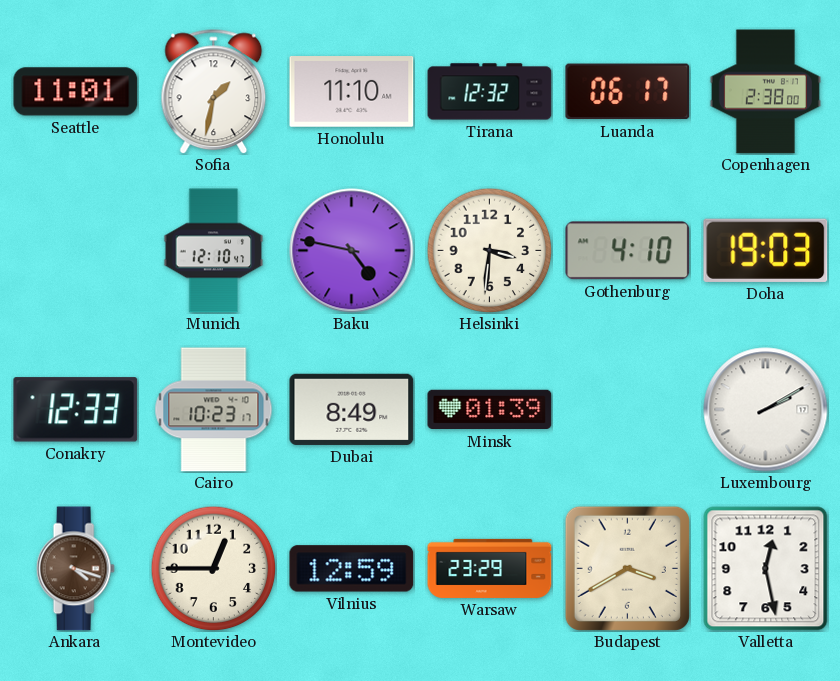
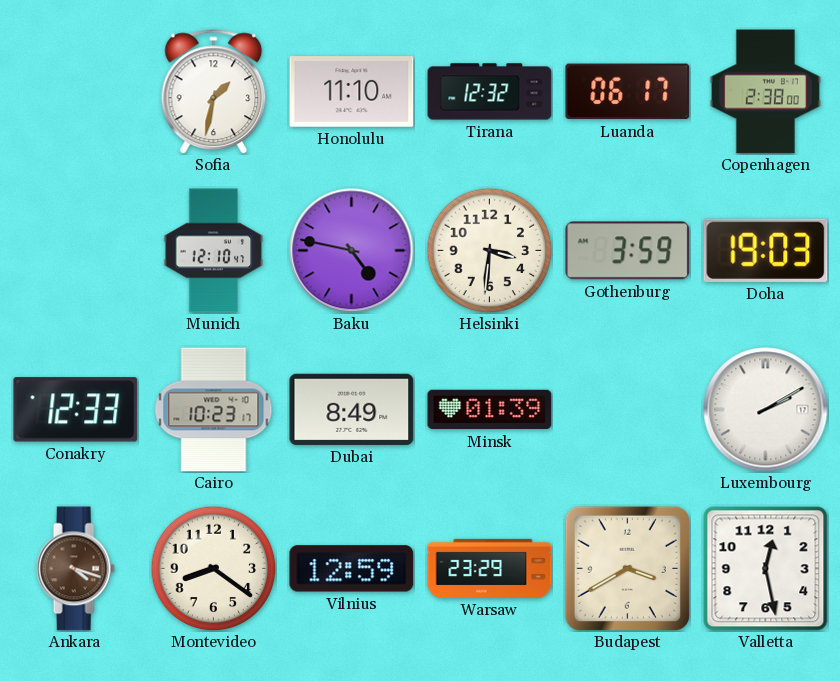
Seattle: 11:01 -> none
Gothenburg: 4:10 -> 3:59
Montevideo: 12:45 -> 8:21
